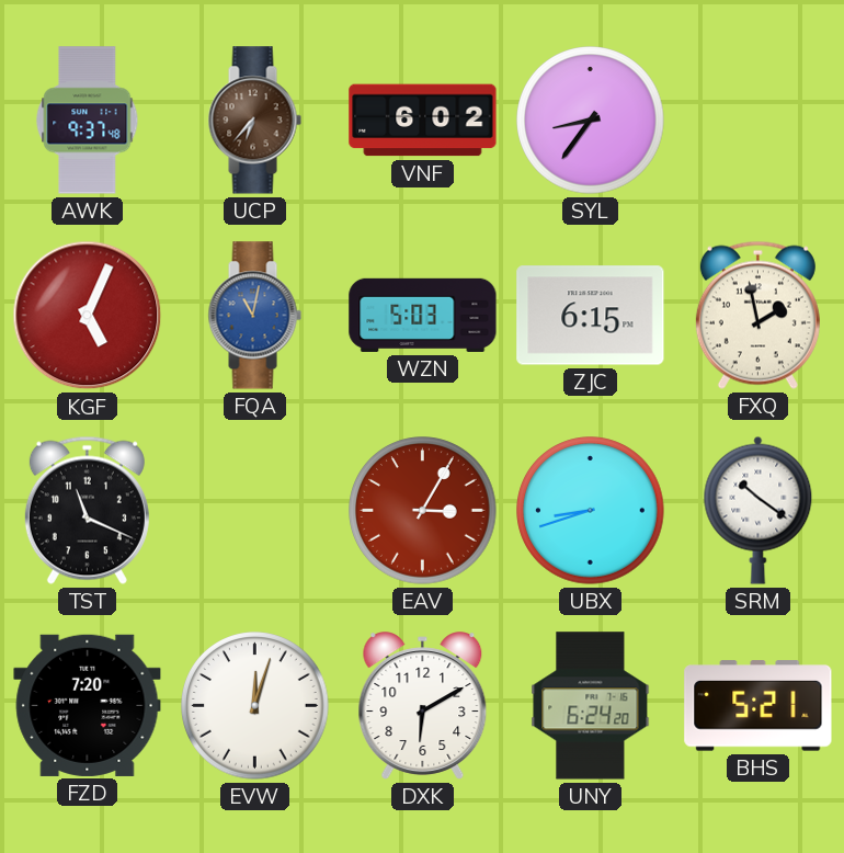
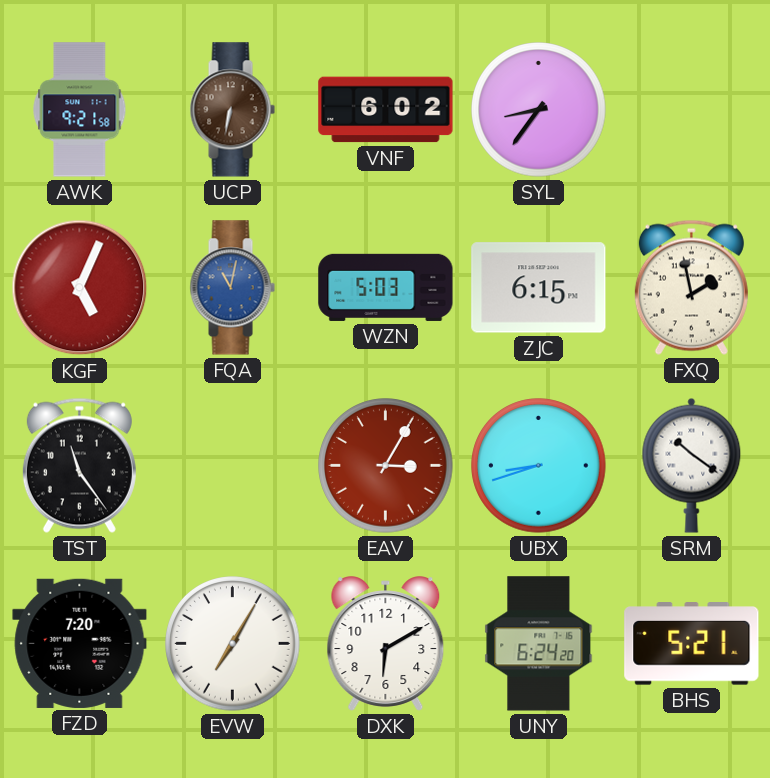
AWK: 9:37 -> 9:21
UCP: 6:37 -> 6:32
TST: 11:19 -> 11:24
EVW: 12:03 -> 7:05
